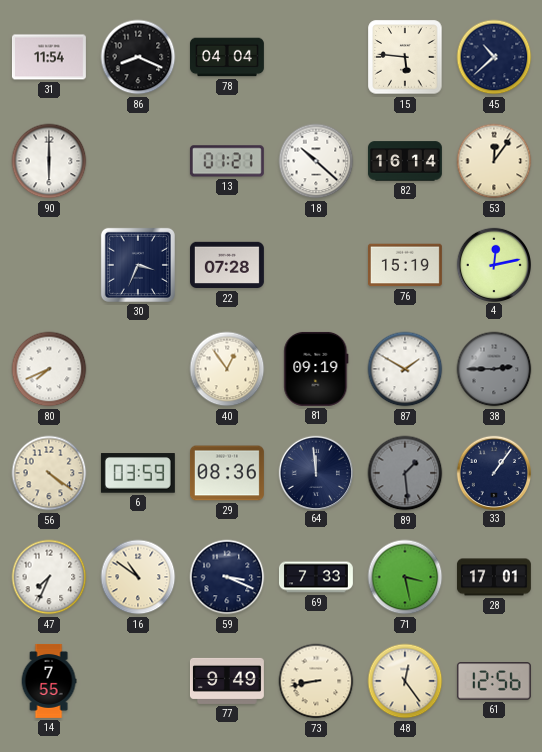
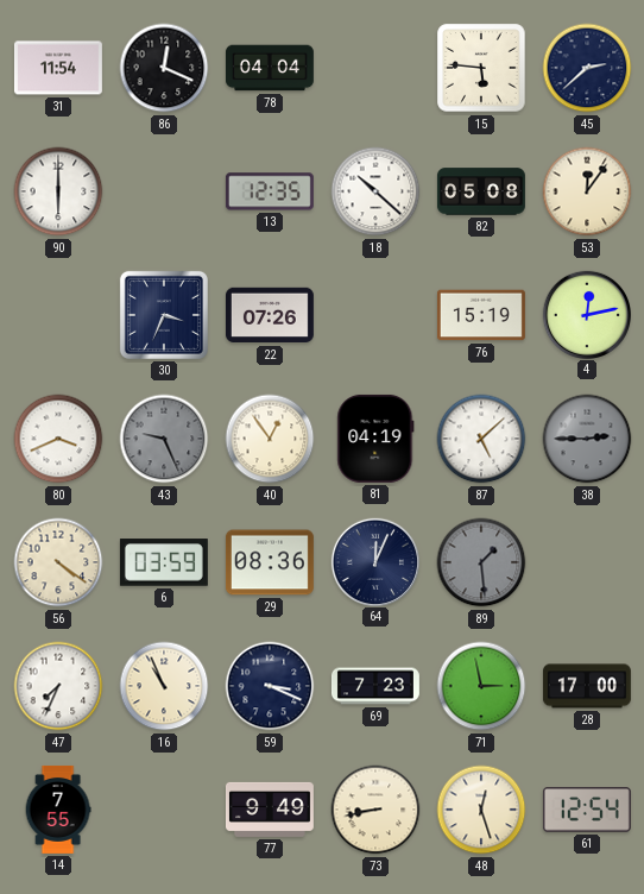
86: 8:19 -> 12:19
45: 10:38 -> 2:38
13: 01:21 -> 12:35
82: 16:14 -> 05:08
22: 07:28 -> 07:26
80: 7:41 -> 3:41
43: none -> 9:26
81: 09:19 -> 04:19
87: 1:50 -> 5:08
64: 11:59 -> 12:04
33: 1:06 -> none
16: 10:51 -> 10:56
69: 7:33 -> 7:23
71: 3:28 -> 2:58
28: 17:01 -> 17:00
48: 12:24 -> 12:27
61: 12:56 -> 12:54
